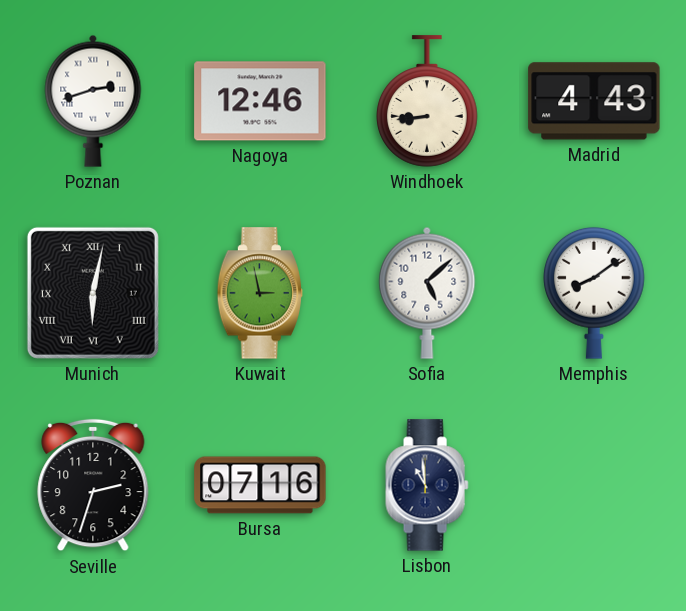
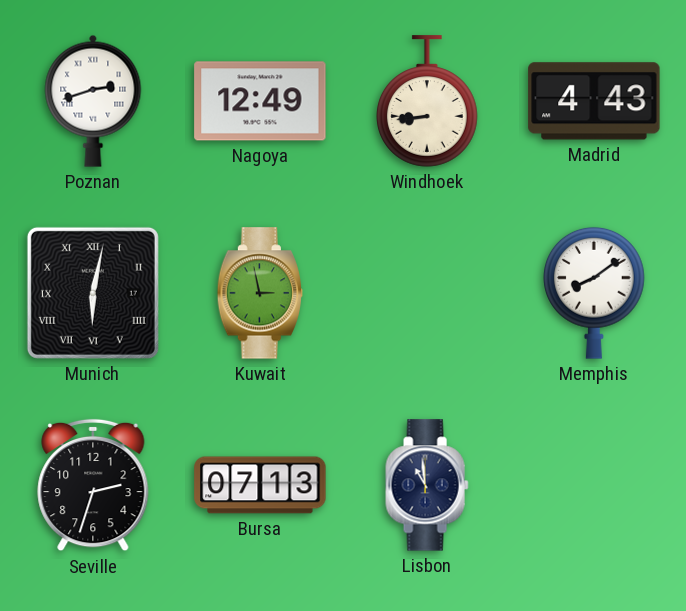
Nagoya: 12:46 -> 12:49
Sofia: 5:08 -> none
Bursa: 07:16 -> 07:13
